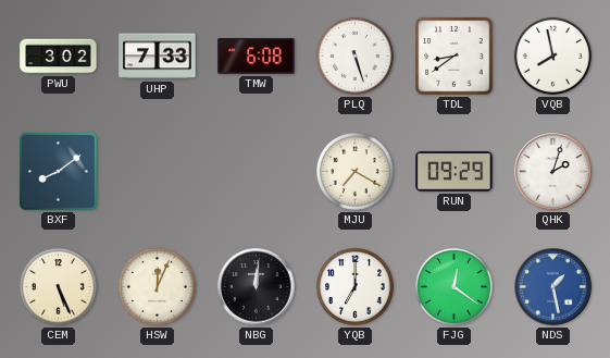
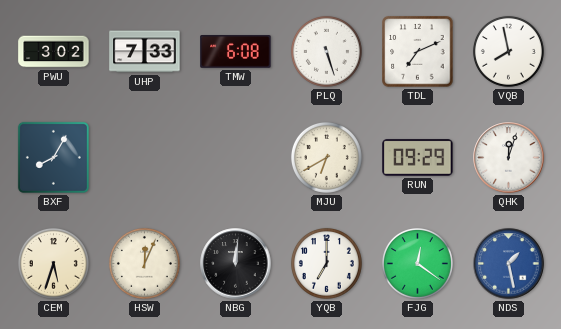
TDL: 8:39 -> 7:11
BXF: 8:09 -> 8:05
MJU: 7:20 -> 6:40
QHK: 2:03 -> 12:03
CEM: 5:26 -> 5:33
